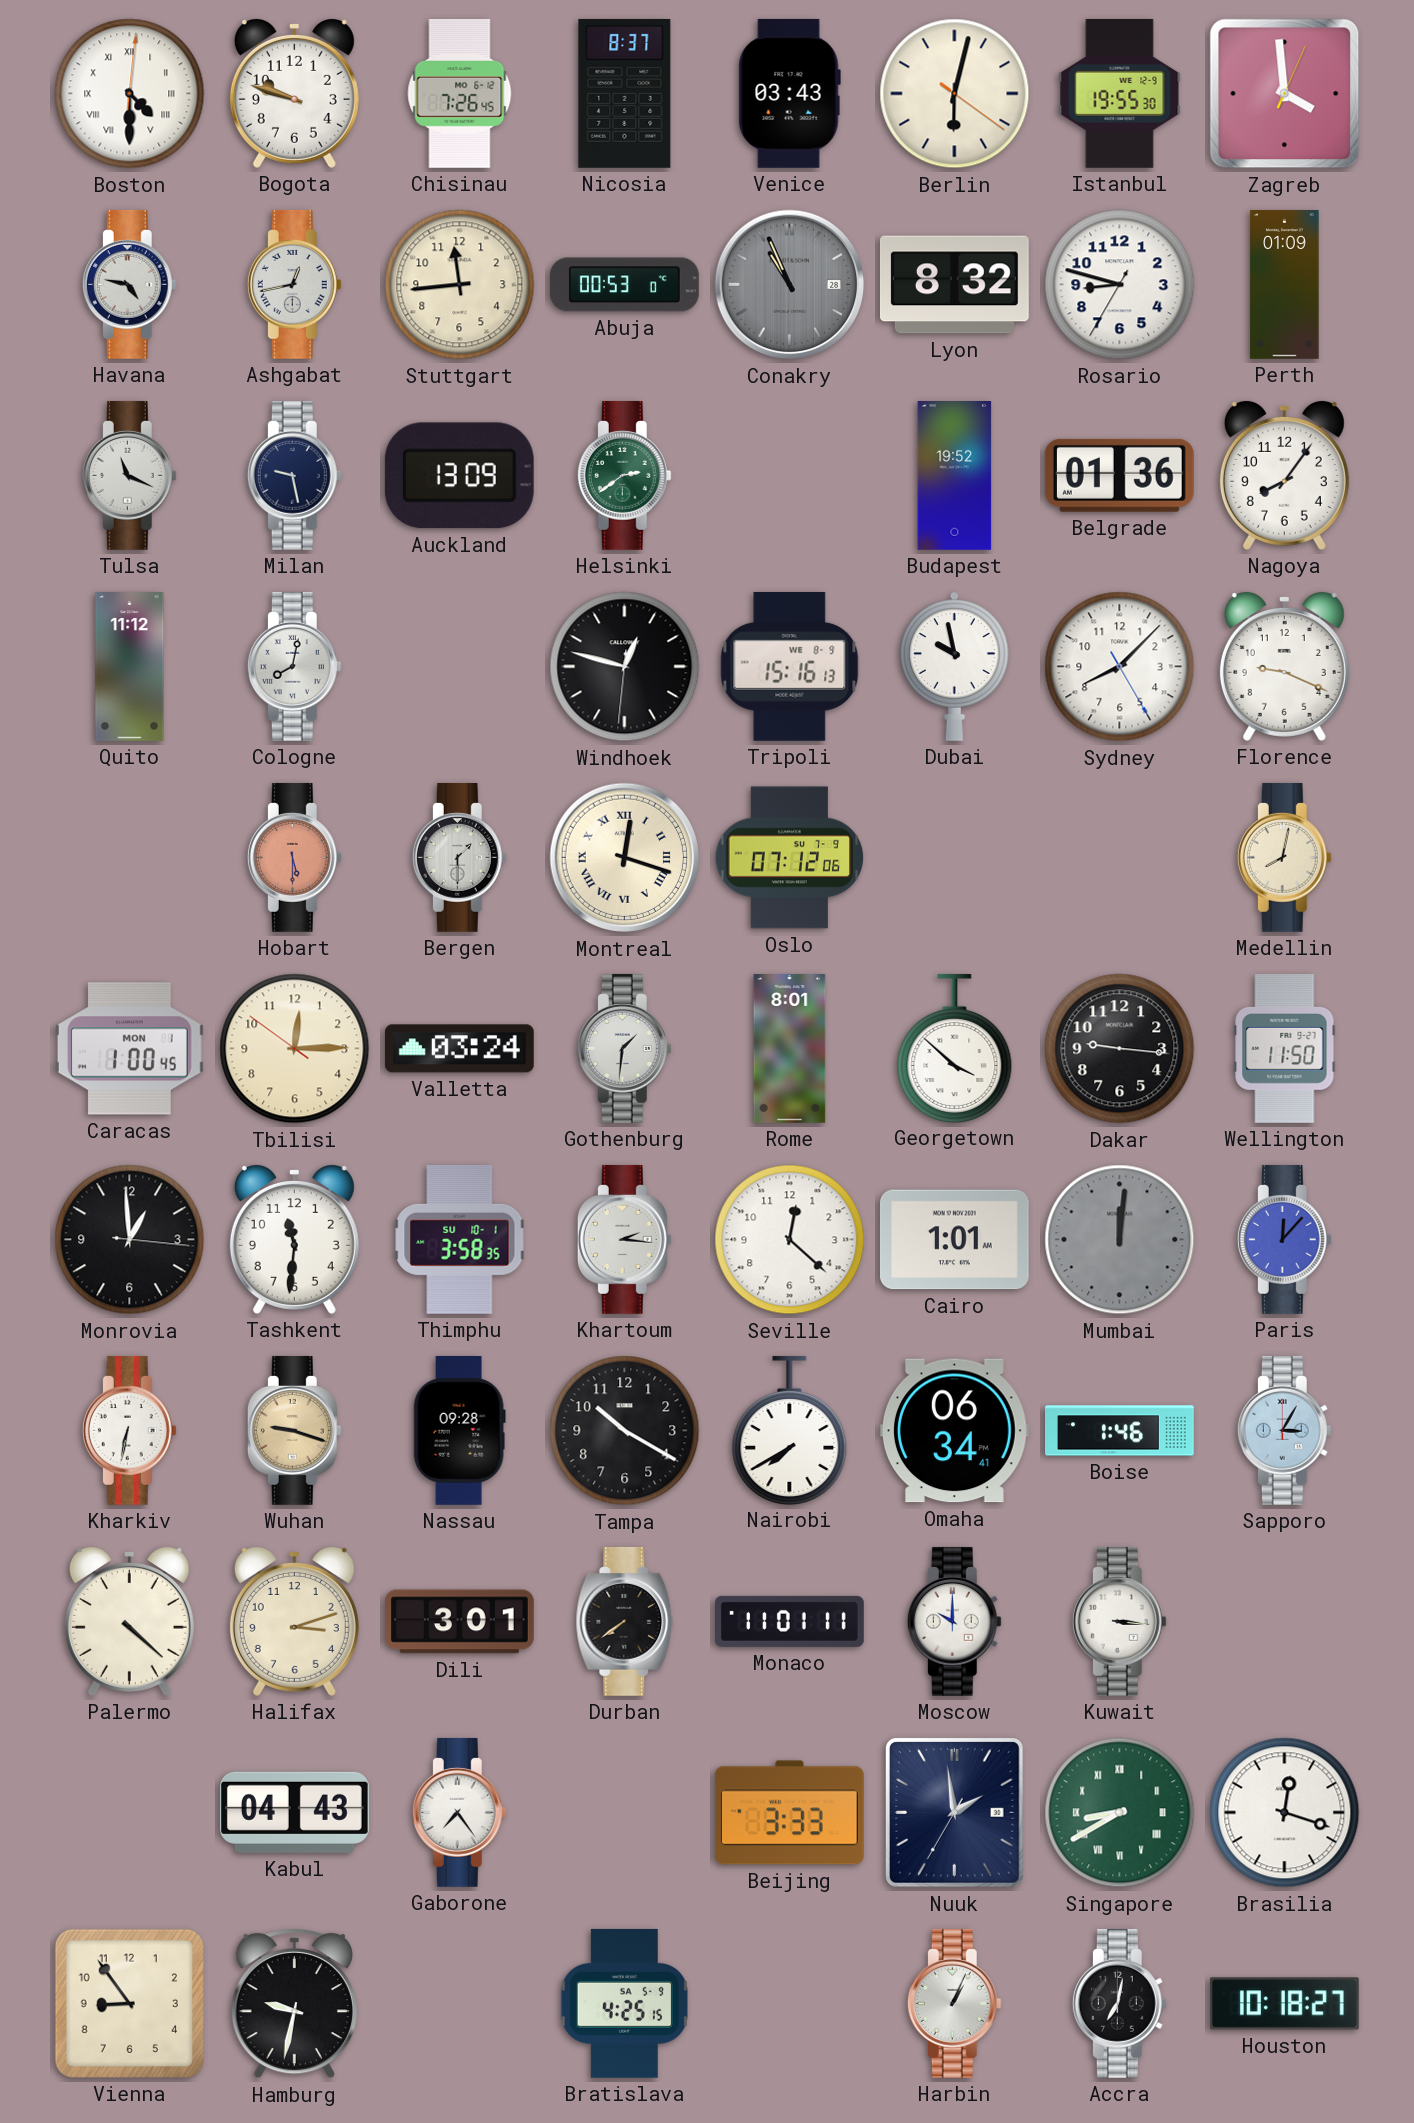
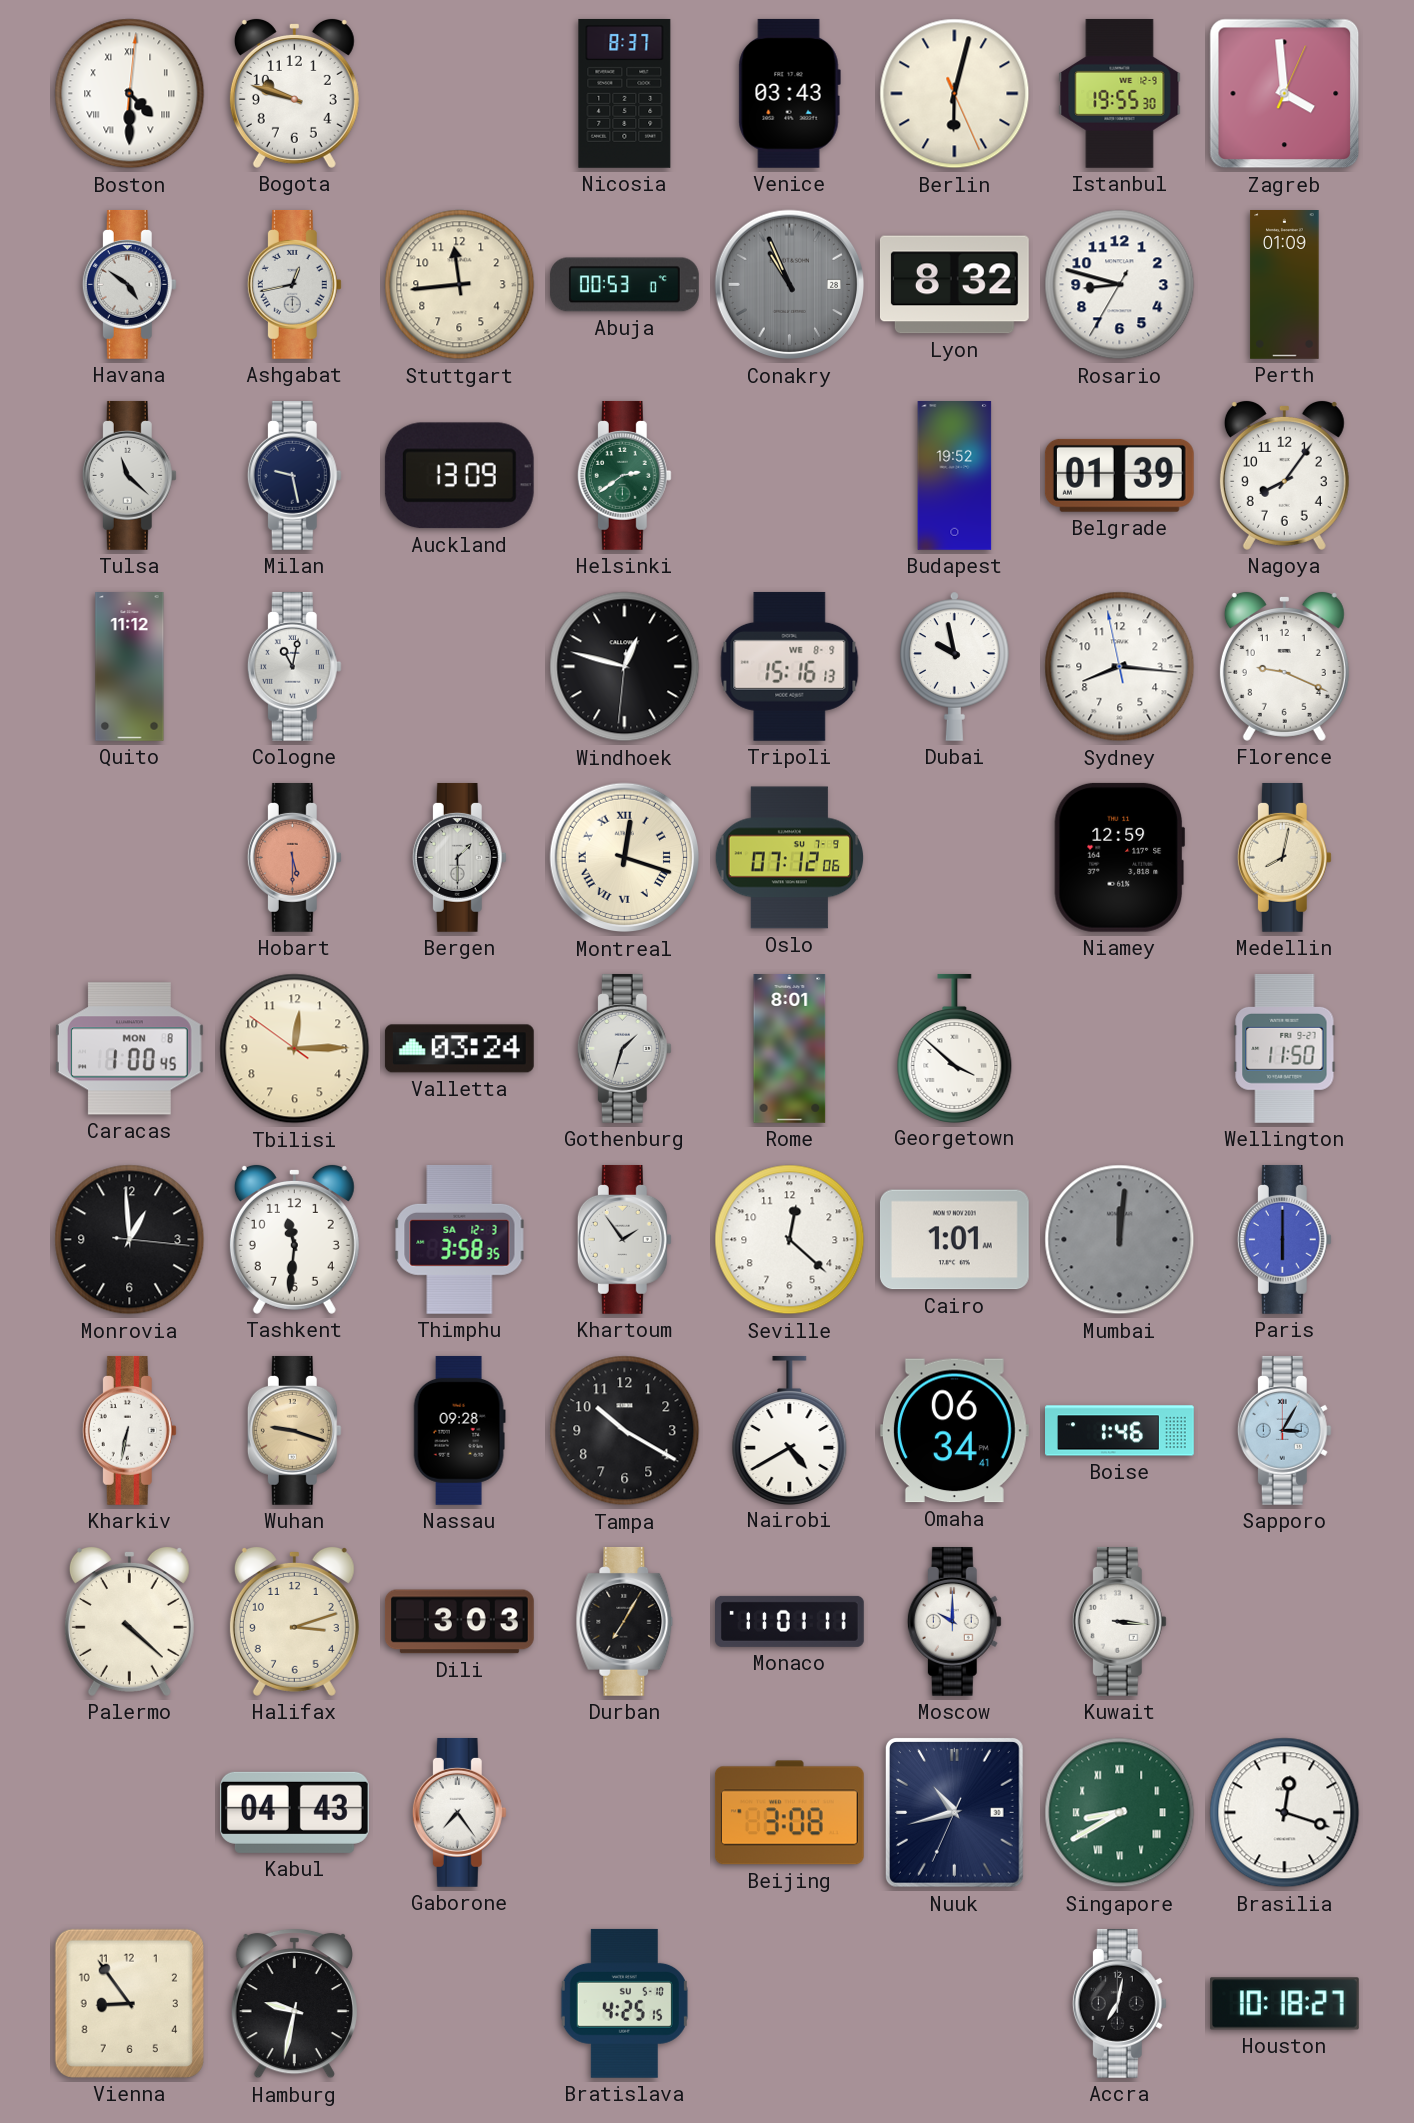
Chisinau: 7:26 -> none
Berlin: 6:02:21 -> 6:02:26
Havana: 4:47 -> 4:51
Tulsa: 11:19 -> 11:22
Belgrade: 01:36 -> 01:39
Cologne: 8:02 -> 11:02
Sydney: 8:07 -> 8:15
Niamey: none -> 12:59
Caracas date: MON 1 -> MON 8
Gothenburg: 1:31 -> 1:33
Dakar: 9:16 -> none
Thimphu date: SU 10-1 -> SA 12-3
Khartoum: 2:16 -> 1:54
Paris: 12:07 -> 6:00
Nairobi: 7:40 -> 4:40
Dili: 3:01 -> 3:03
Durban: 7:39 -> 7:05
Beijing: 3:33 -> 3:08
Nuuk: 1:58 -> 10:42
Bratislava date: SA 5-9 -> SU 5-10
Harbin: 1:04 -> none
